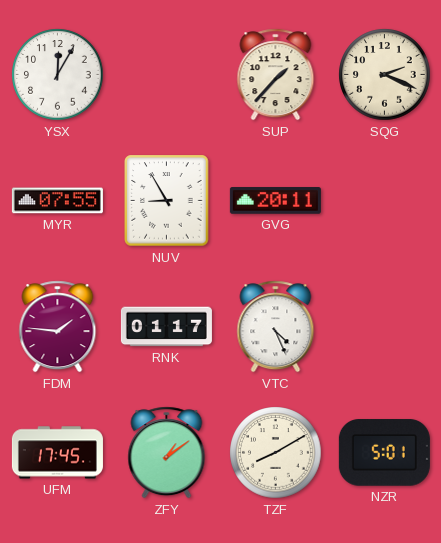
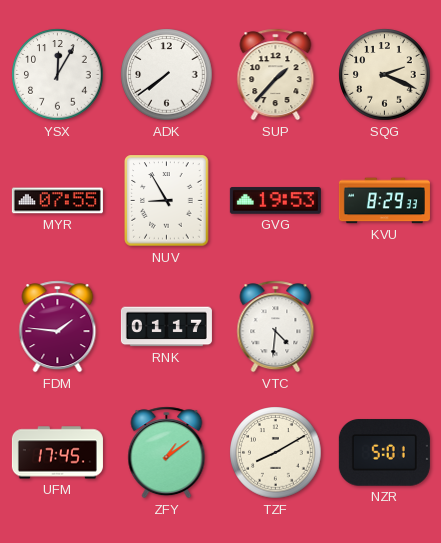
ADK: none -> 7:39
GVG: 20:11 -> 19:53
KVU: none -> 8:29
VTC: 4:26 -> 4:31
